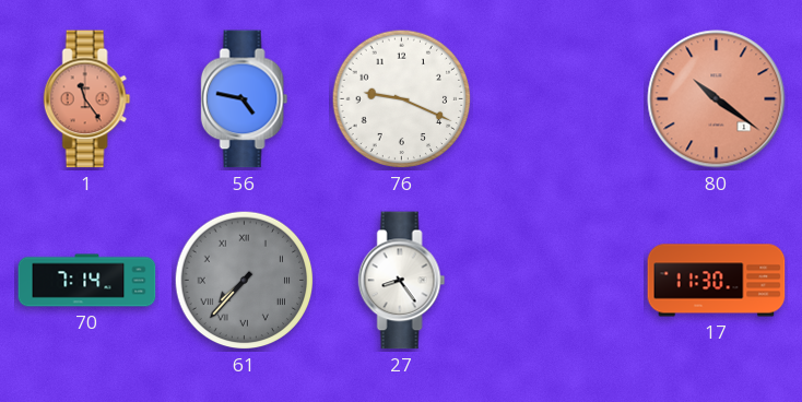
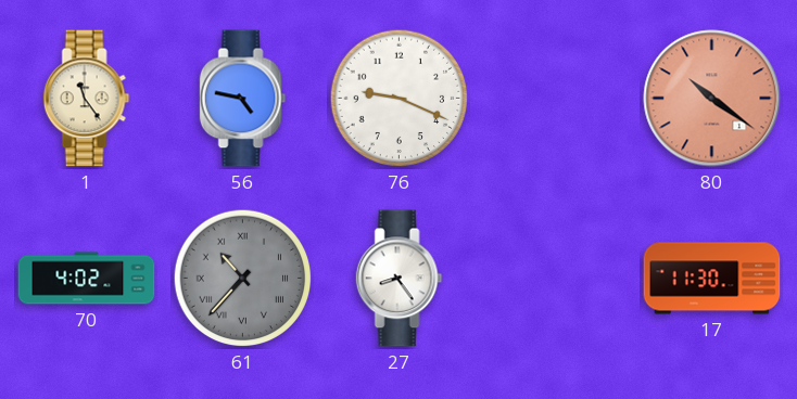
1 dial: salmon -> cream
70: 7:14 -> 4:02
61: 7:37 -> 10:37
